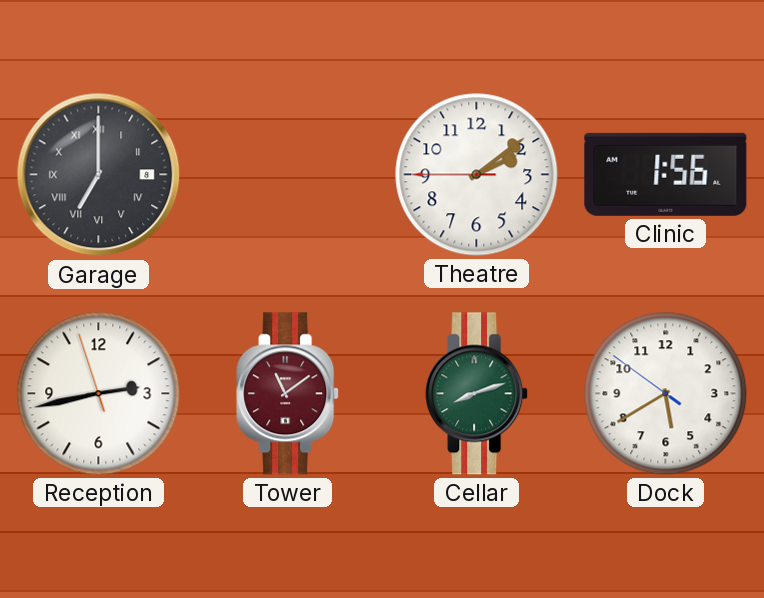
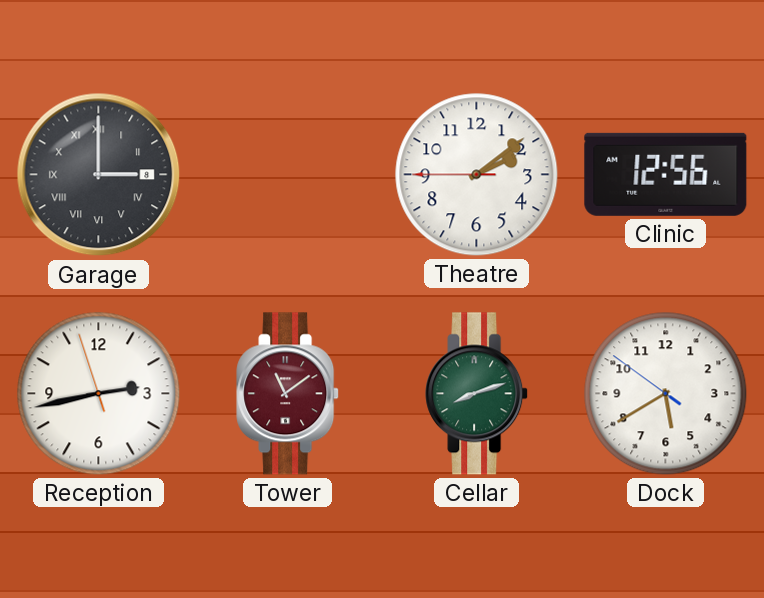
Garage: 7:00 -> 3:00
Clinic: 1:56 -> 12:56
